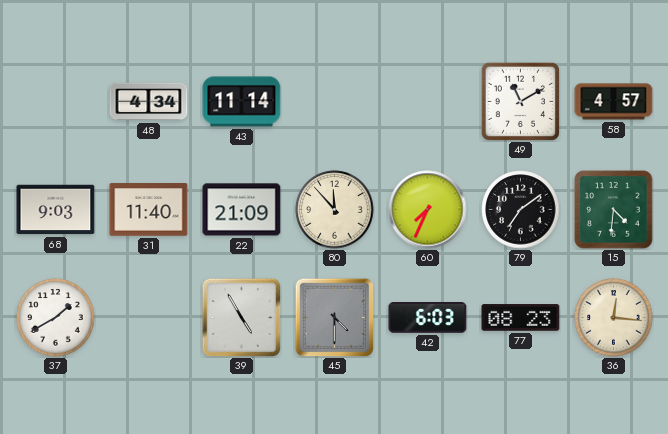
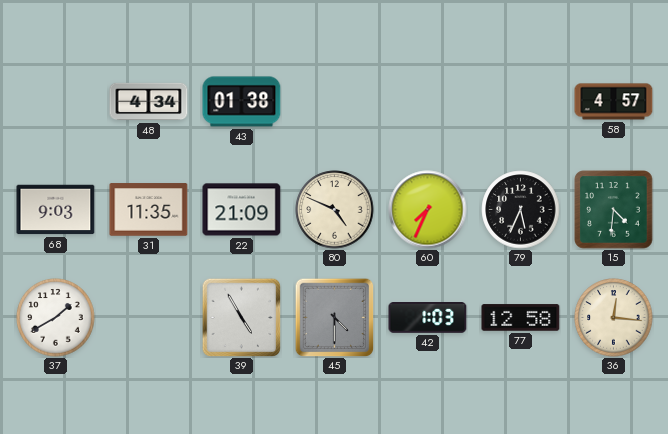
43: 11:14 -> 01:38
49: 11:10 -> none
31: 11:40 -> 11:35
80: 11:53 -> 4:49
79: 7:09 -> 5:34
42: 6:03 -> 1:03
77: 08:23 -> 12:58
